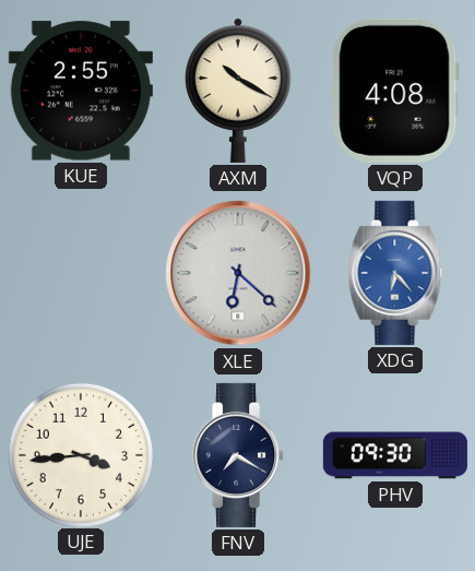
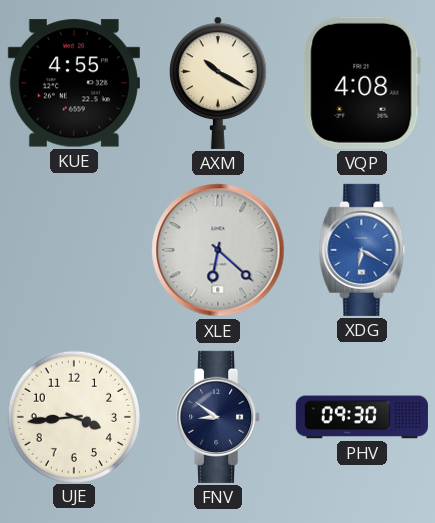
KUE: 2:55 -> 4:55
XDG: 6:23 -> 6:20
FNV: 7:20 -> 8:51
